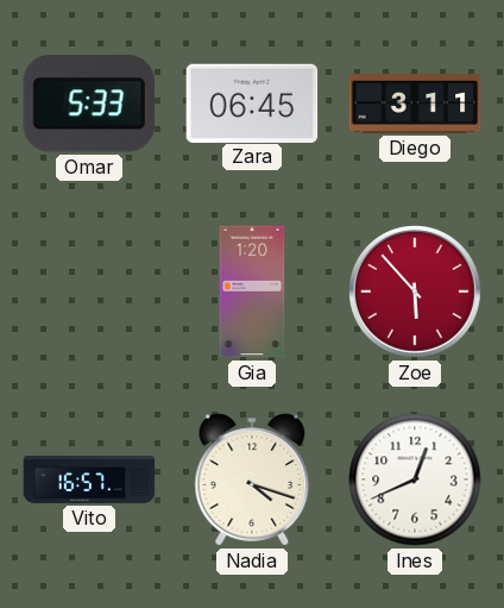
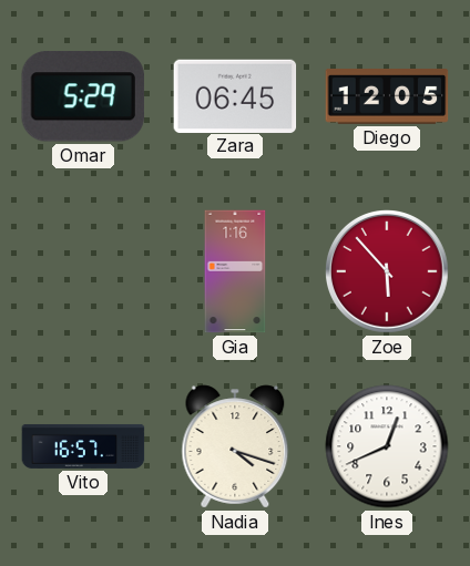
Omar: 5:33 -> 5:29
Diego: 3:11 -> 12:05
Gia: 1:20 -> 1:16
